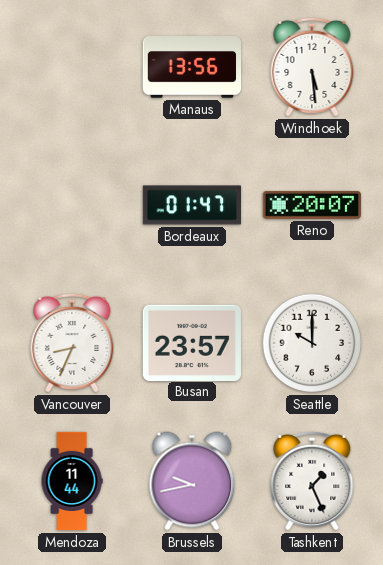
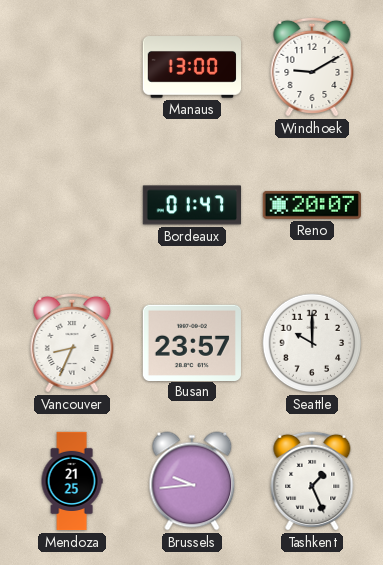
Manaus: 13:56 -> 13:00
Windhoek: 5:29 -> 9:10
Mendoza: 11:44 -> 21:25
Brussels: 9:43 -> 9:44
